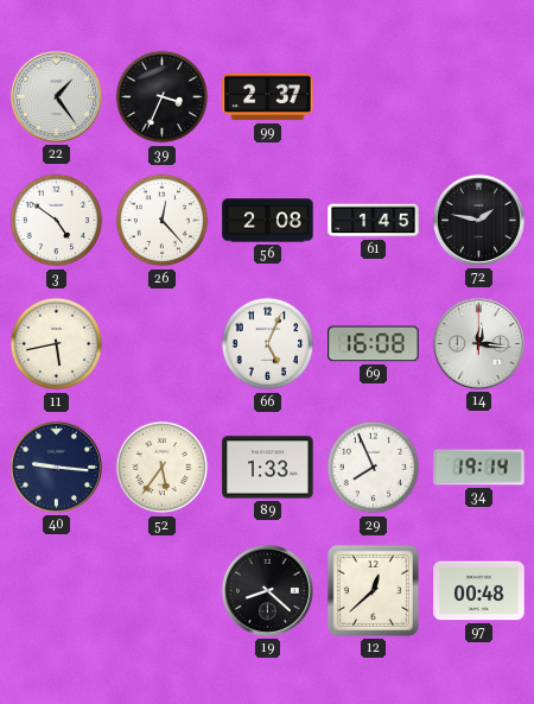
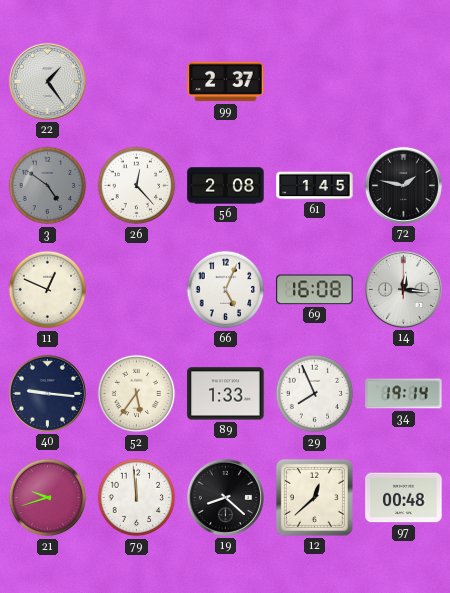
39: 3:34 -> none
3 dial: white -> grey
11: 5:43 -> 12:49
21: none -> 9:42
79: none -> 11:59
